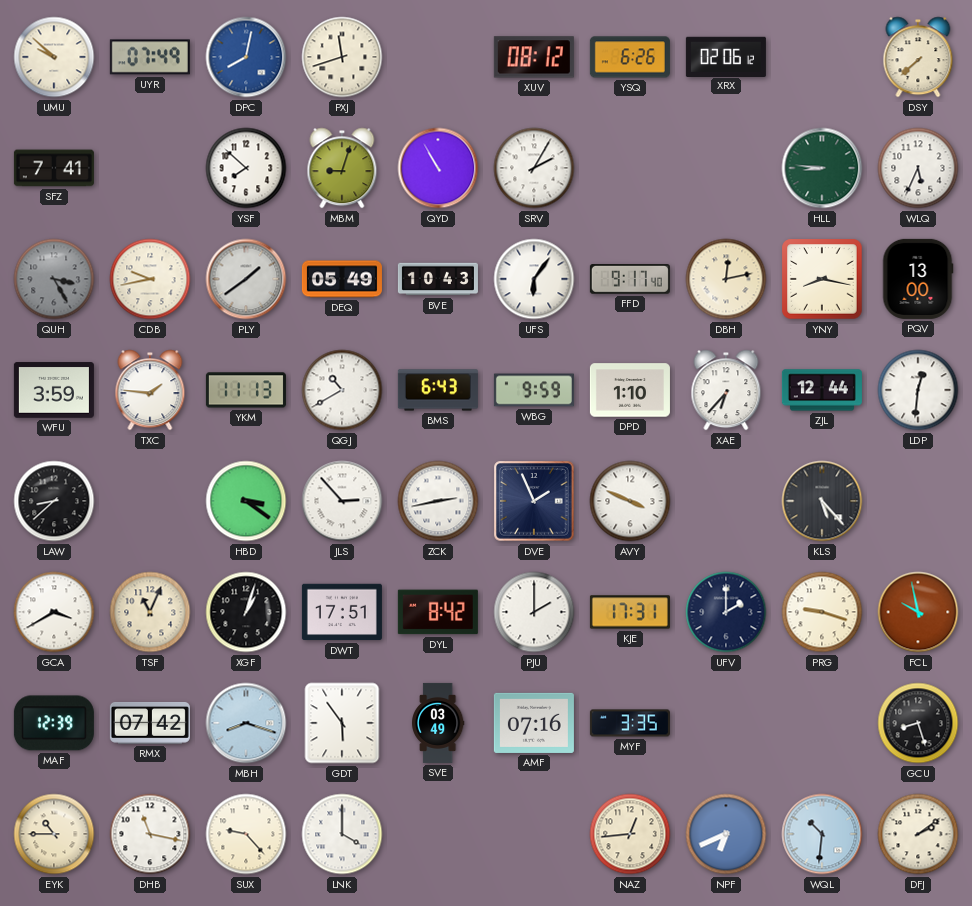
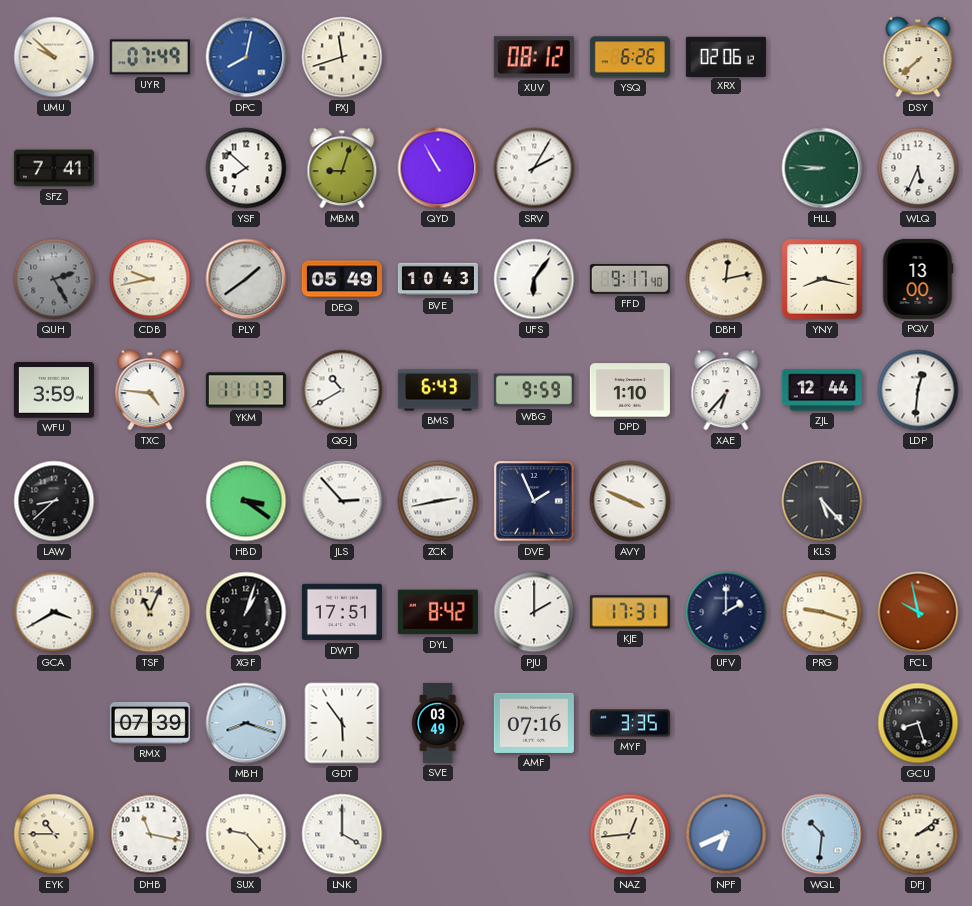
QUH: 3:25 -> 2:25
TXC: 1:46 -> 4:46
MAF: 12:39 -> none
RMX: 07:42 -> 07:39
